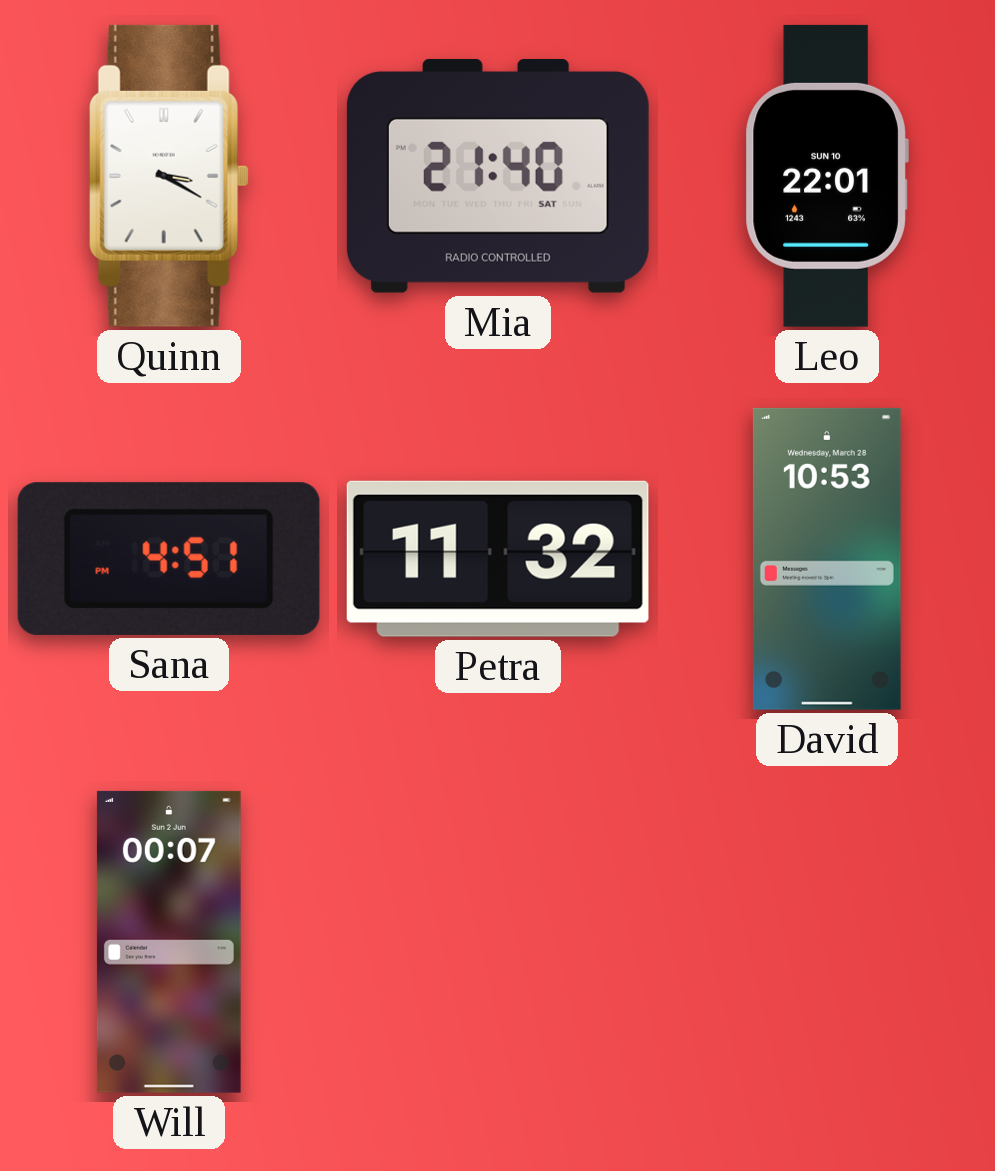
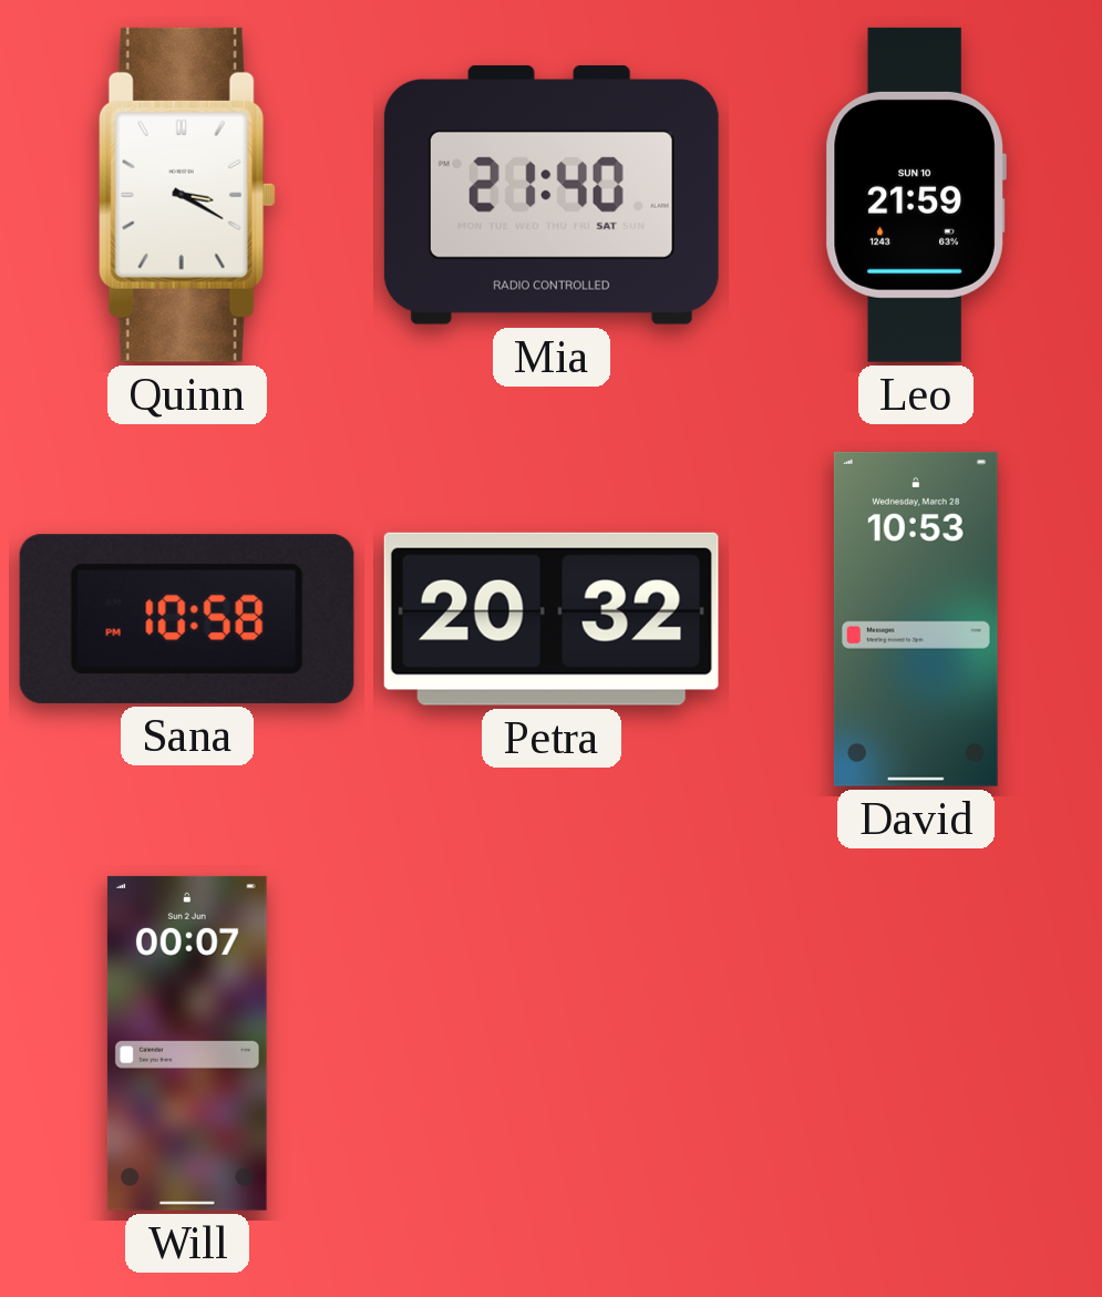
Leo: 22:01 -> 21:59
Sana: 4:51 -> 10:58
Petra: 11:32 -> 20:32
